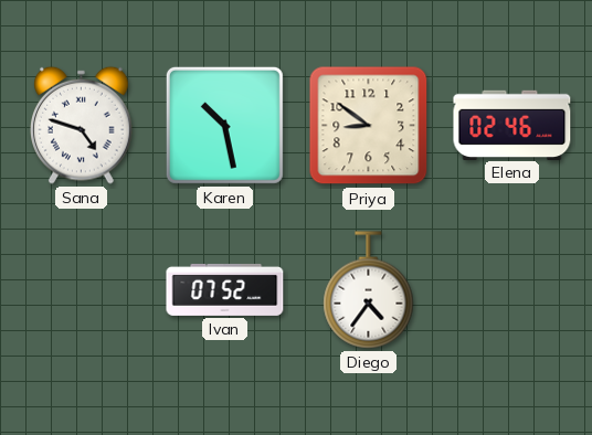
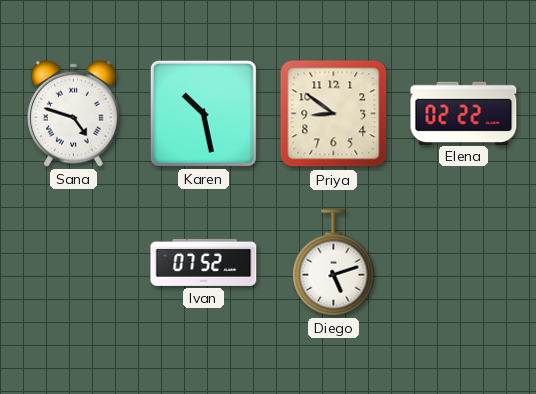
Elena: 02:46 -> 02:22
Diego: 4:36 -> 5:12
